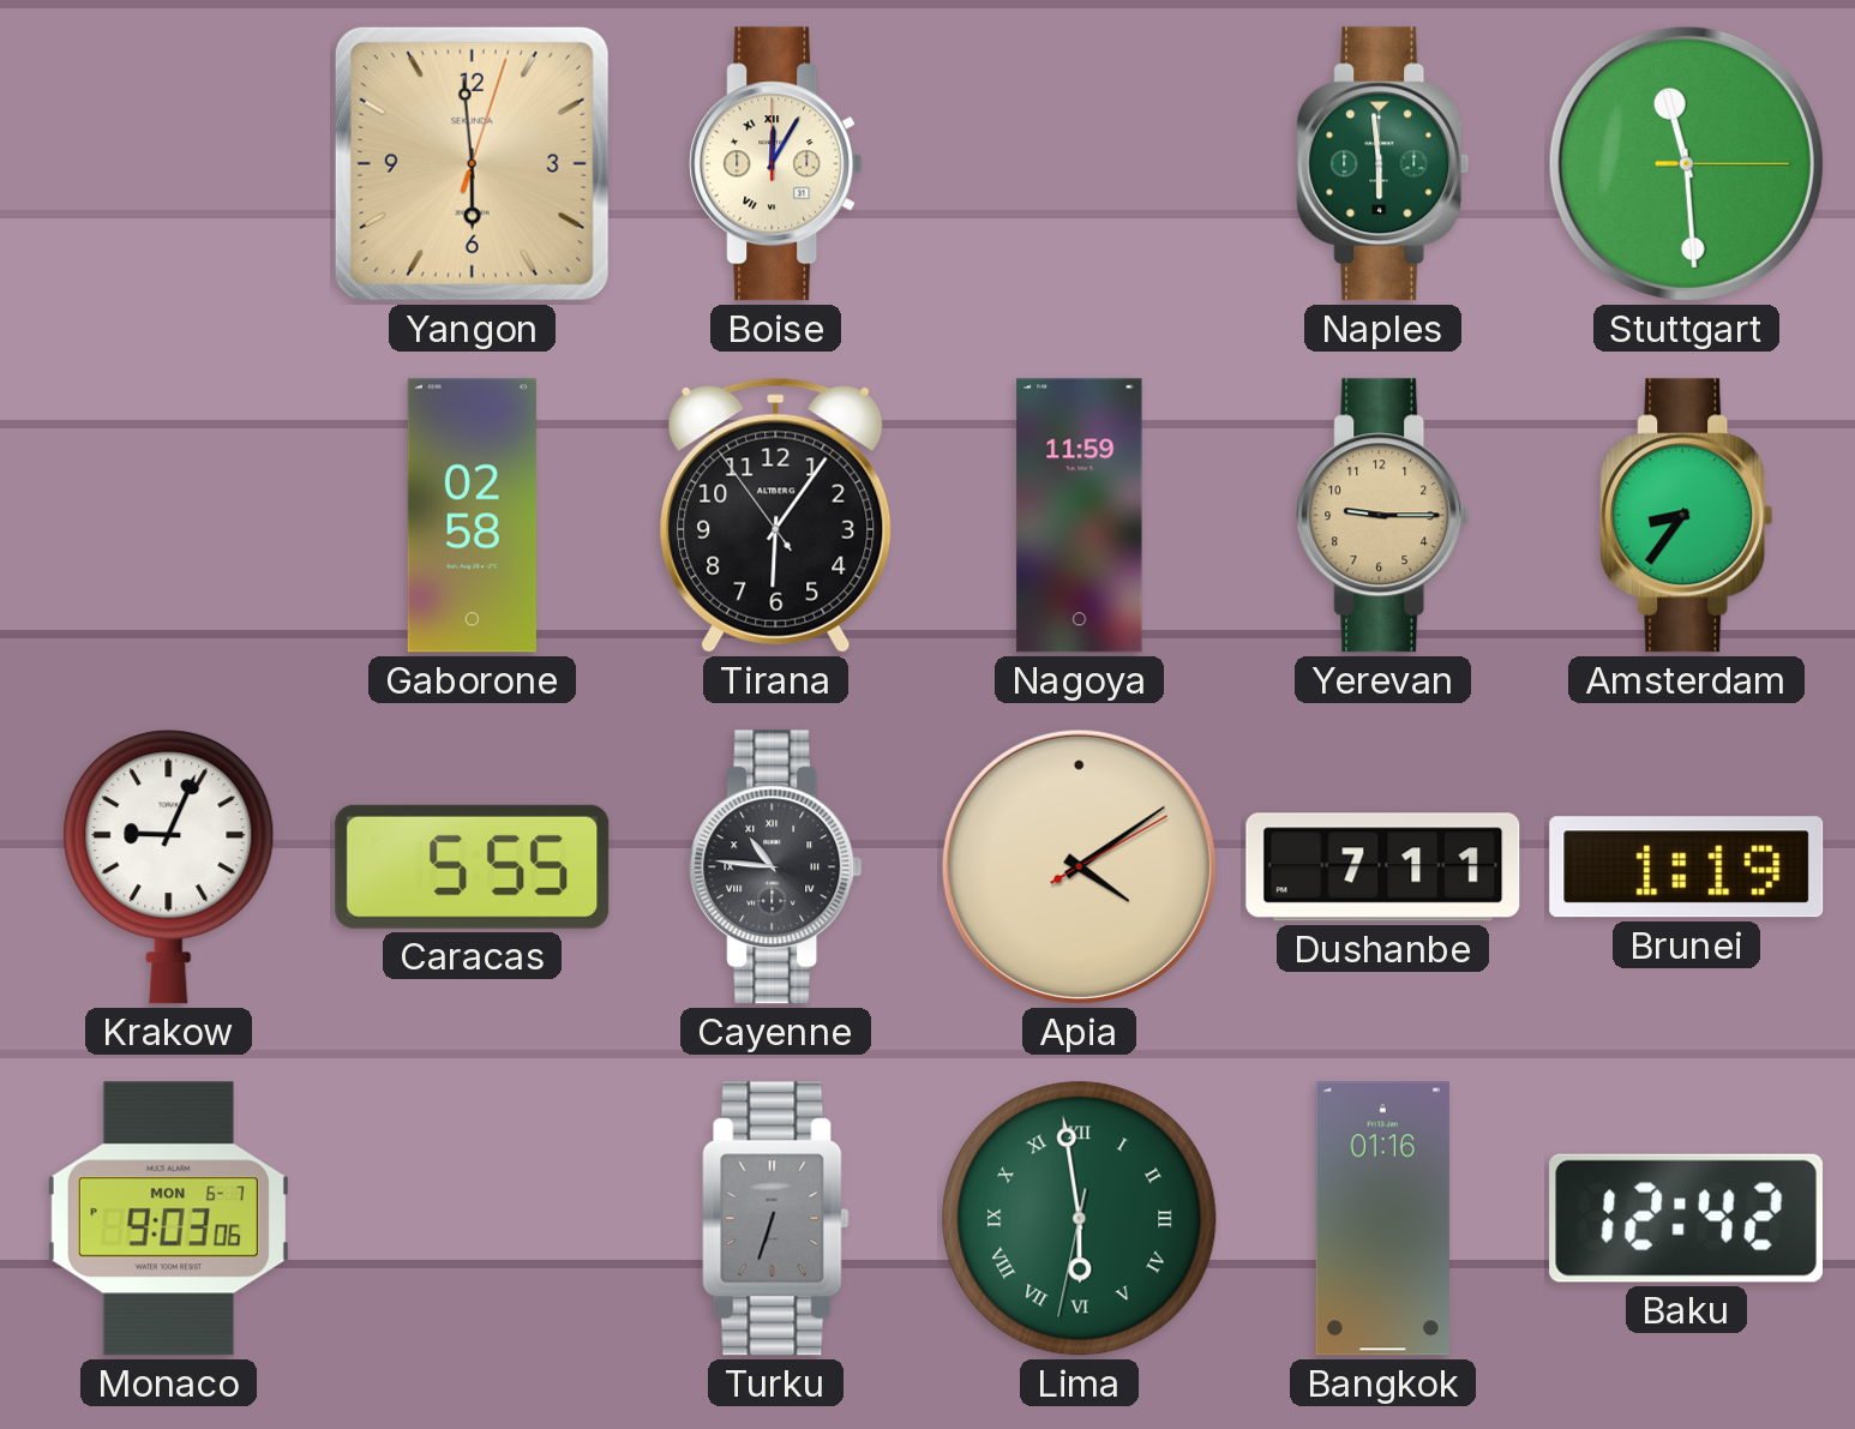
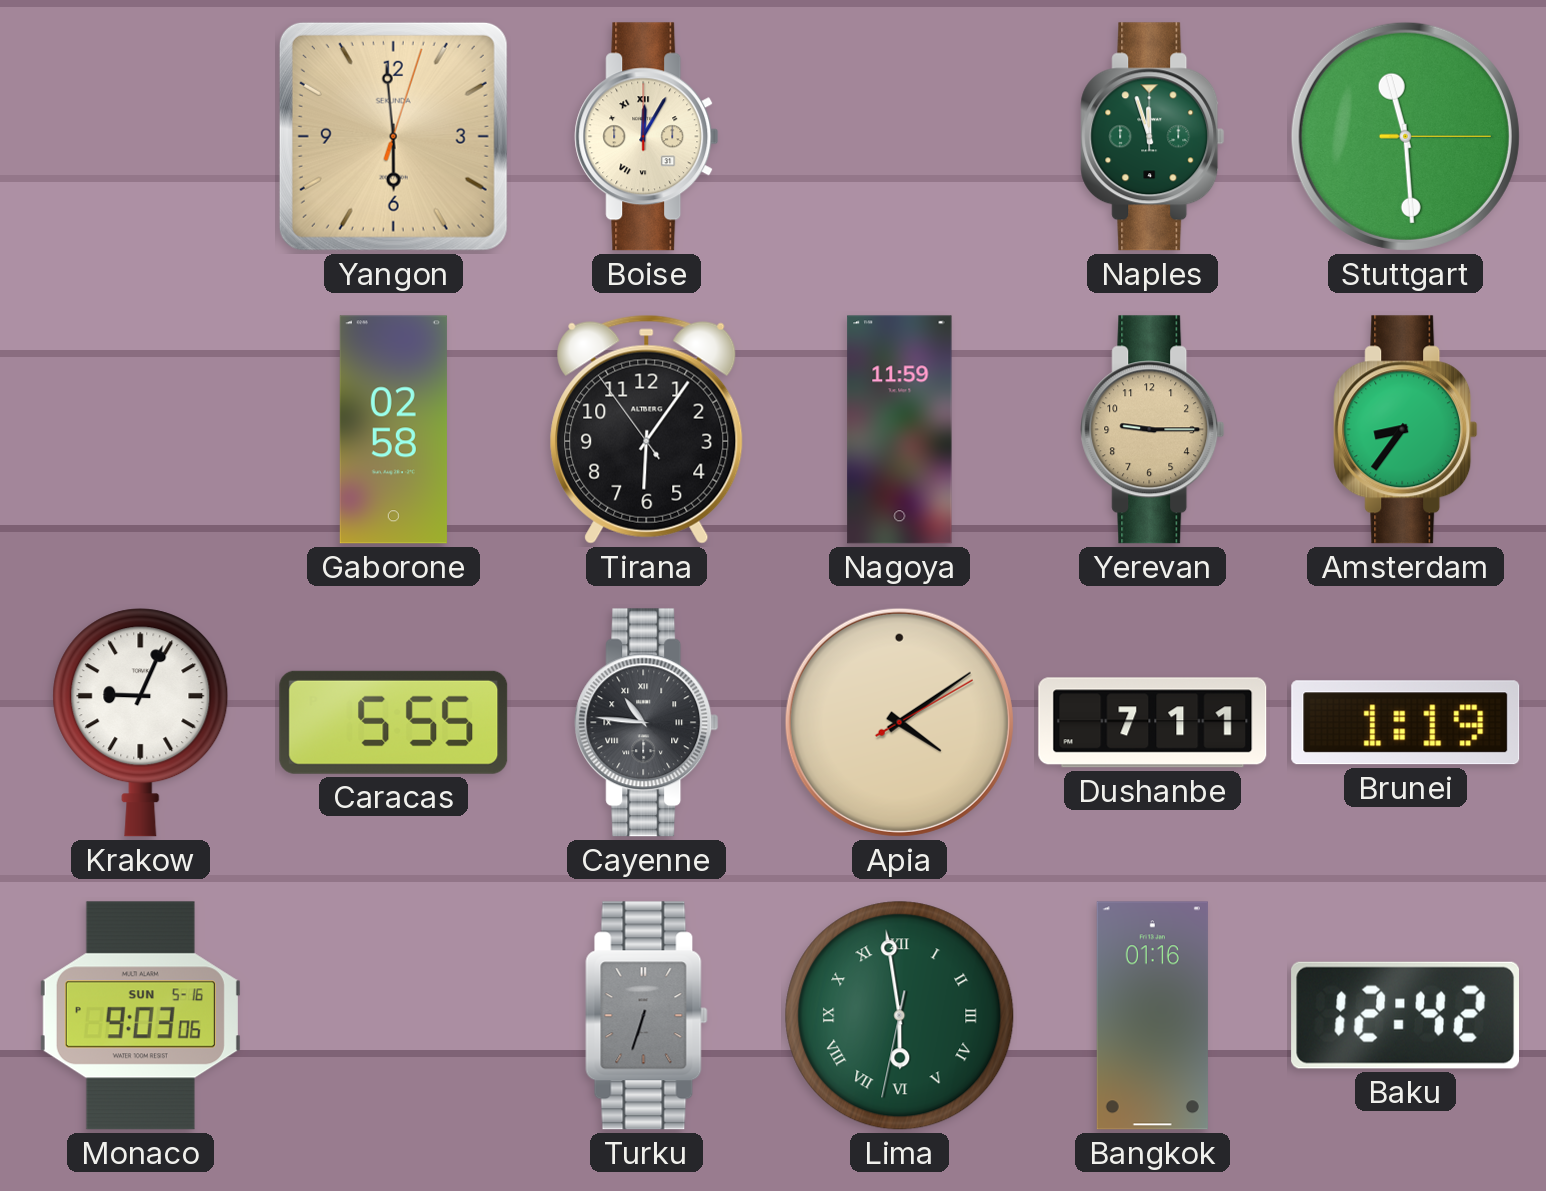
Naples: 5:59 -> 11:57
Monaco date: MON 6-7 -> SUN 5-16
